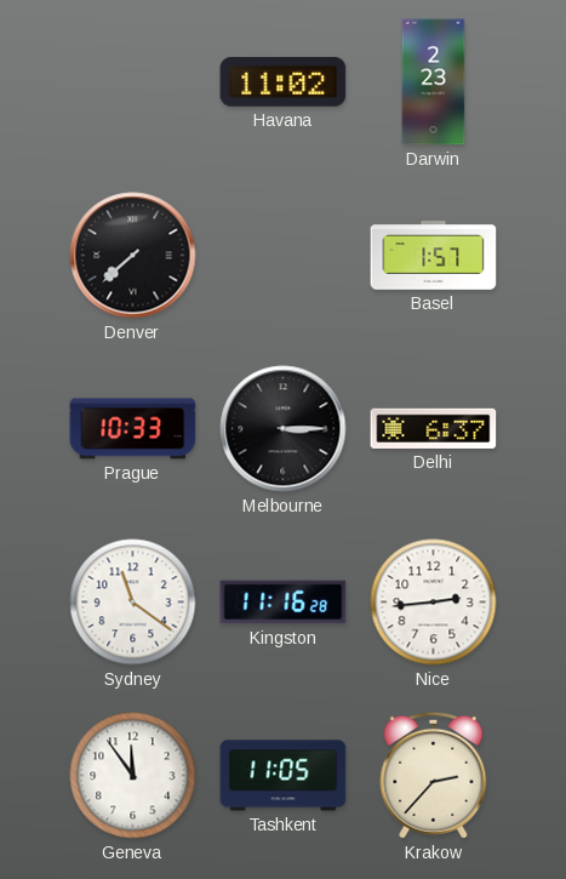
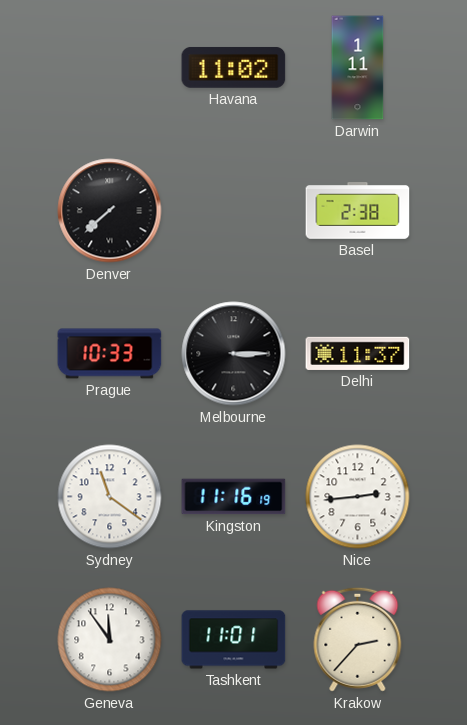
Darwin: 2:23 -> 1:11
Basel: 1:57 -> 2:38
Delhi: 6:37 -> 11:37
Kingston: 11:16:28 -> 11:16:19
Tashkent: 11:05 -> 11:01
